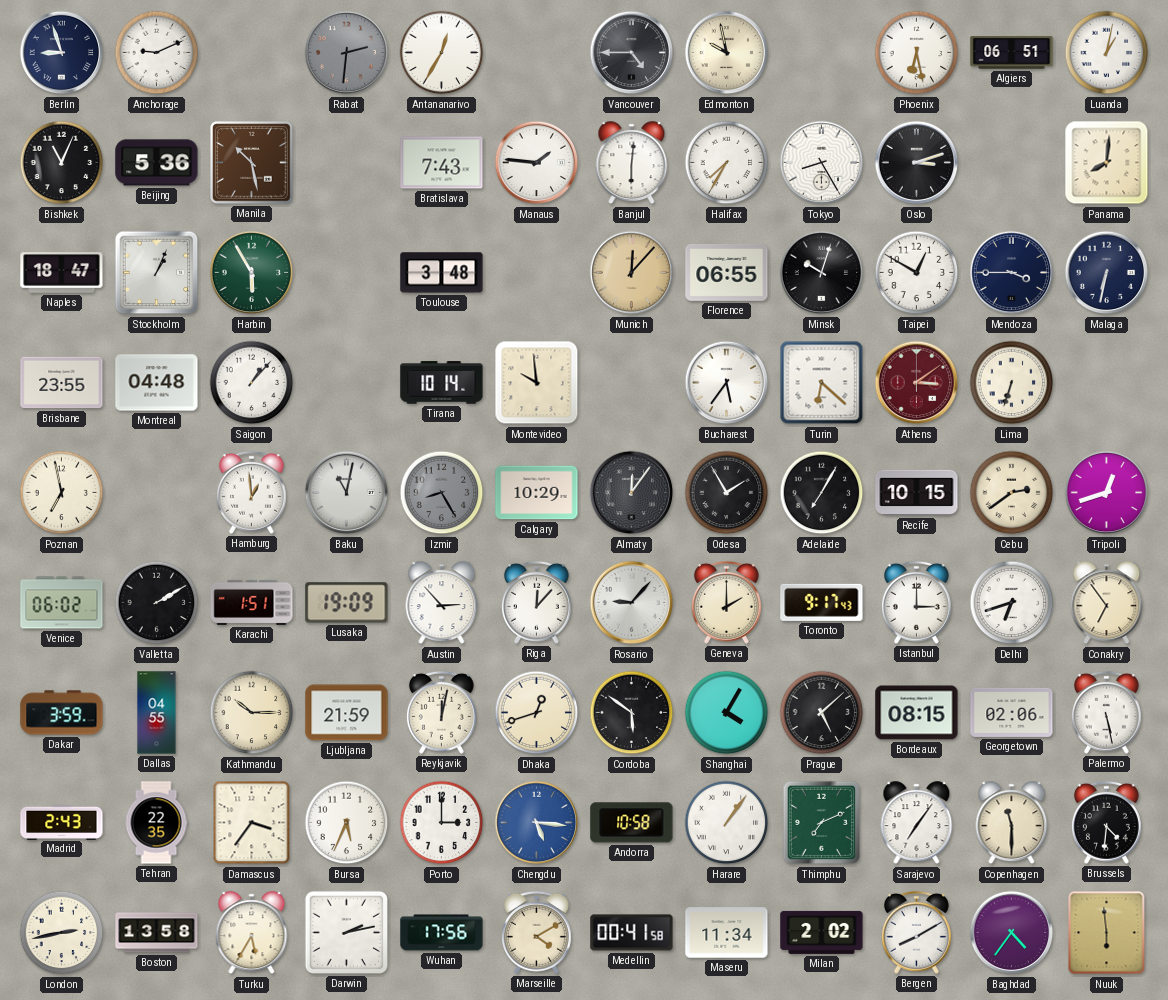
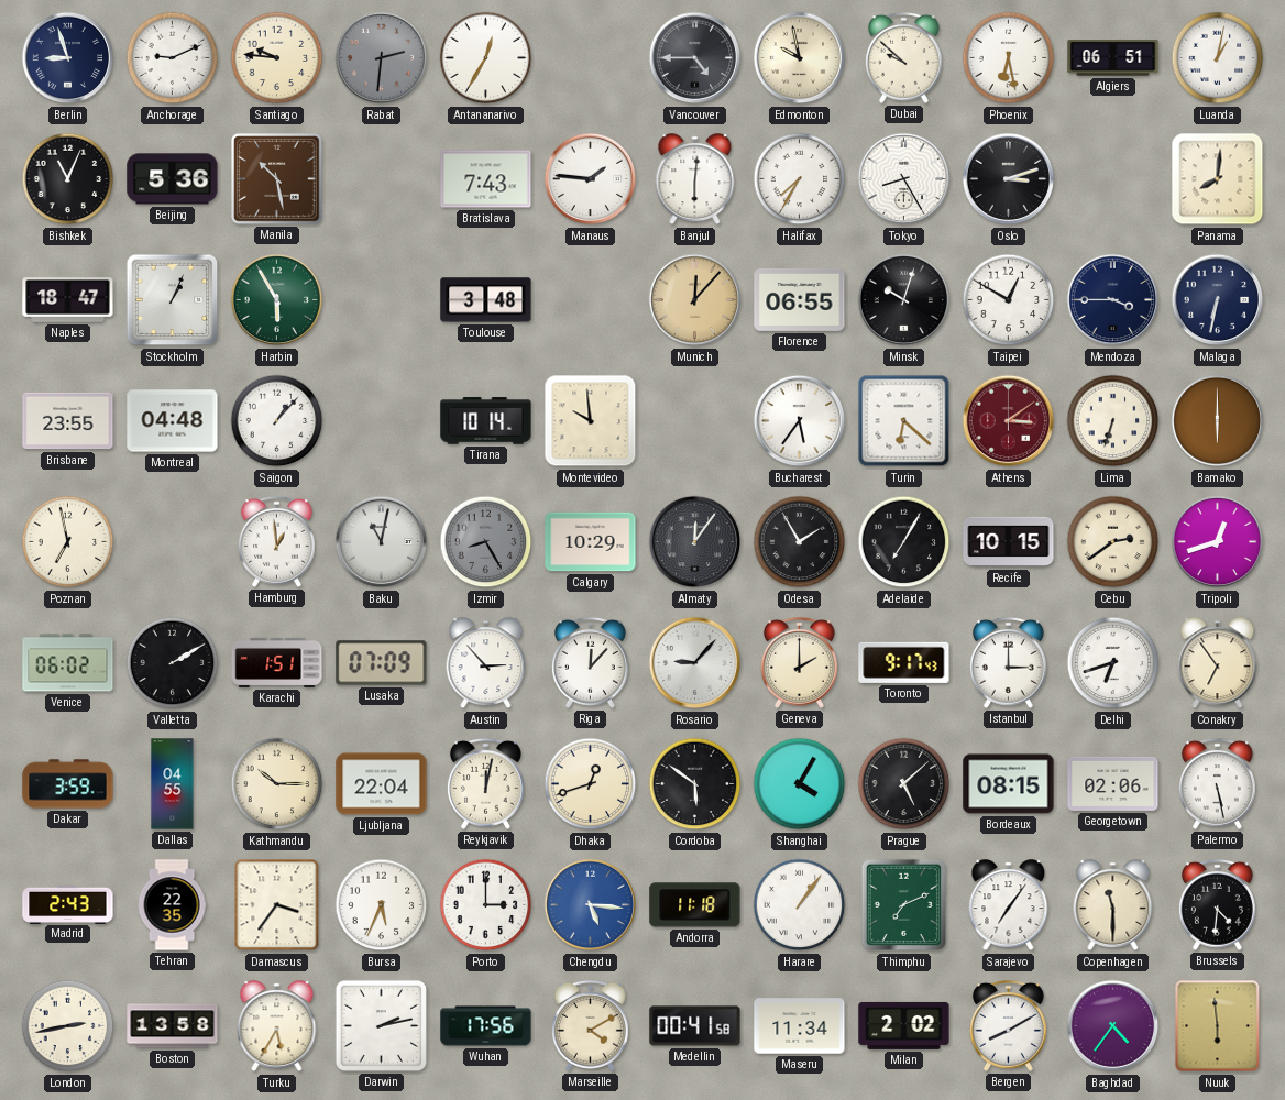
Santiago: none -> 9:46
Dubai: none -> 9:52
Bamako: none -> 6:00
Lusaka: 19:09 -> 07:09
Ljubljana: 21:59 -> 22:04
Andorra: 10:58 -> 11:18
